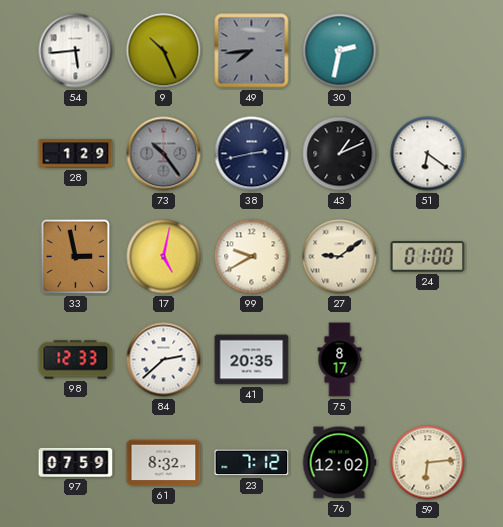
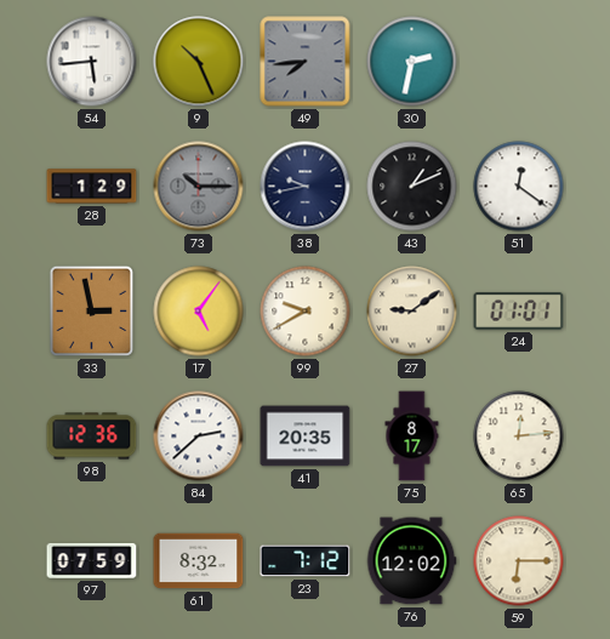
73: 10:24 -> 10:15
38: 2:43 -> 9:43
51: 6:21 -> 12:21
17: 5:02 -> 5:06
24: 01:00 -> 01:01
98: 12:33 -> 12:36
65: none -> 12:14
59: 6:14 -> 6:15
